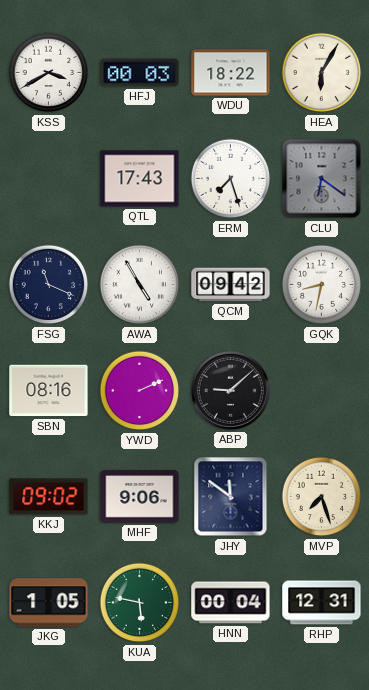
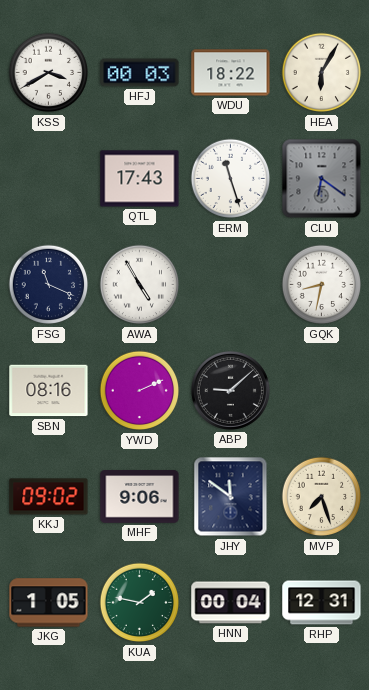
ERM: 7:27 -> 11:27
QCM: 09:42 -> none
KUA: 5:47 -> 1:47
